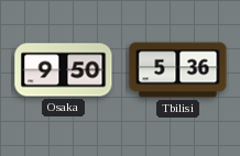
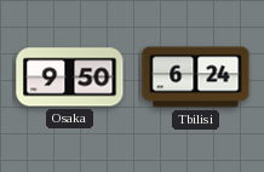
Tbilisi: 5:36 -> 6:24
